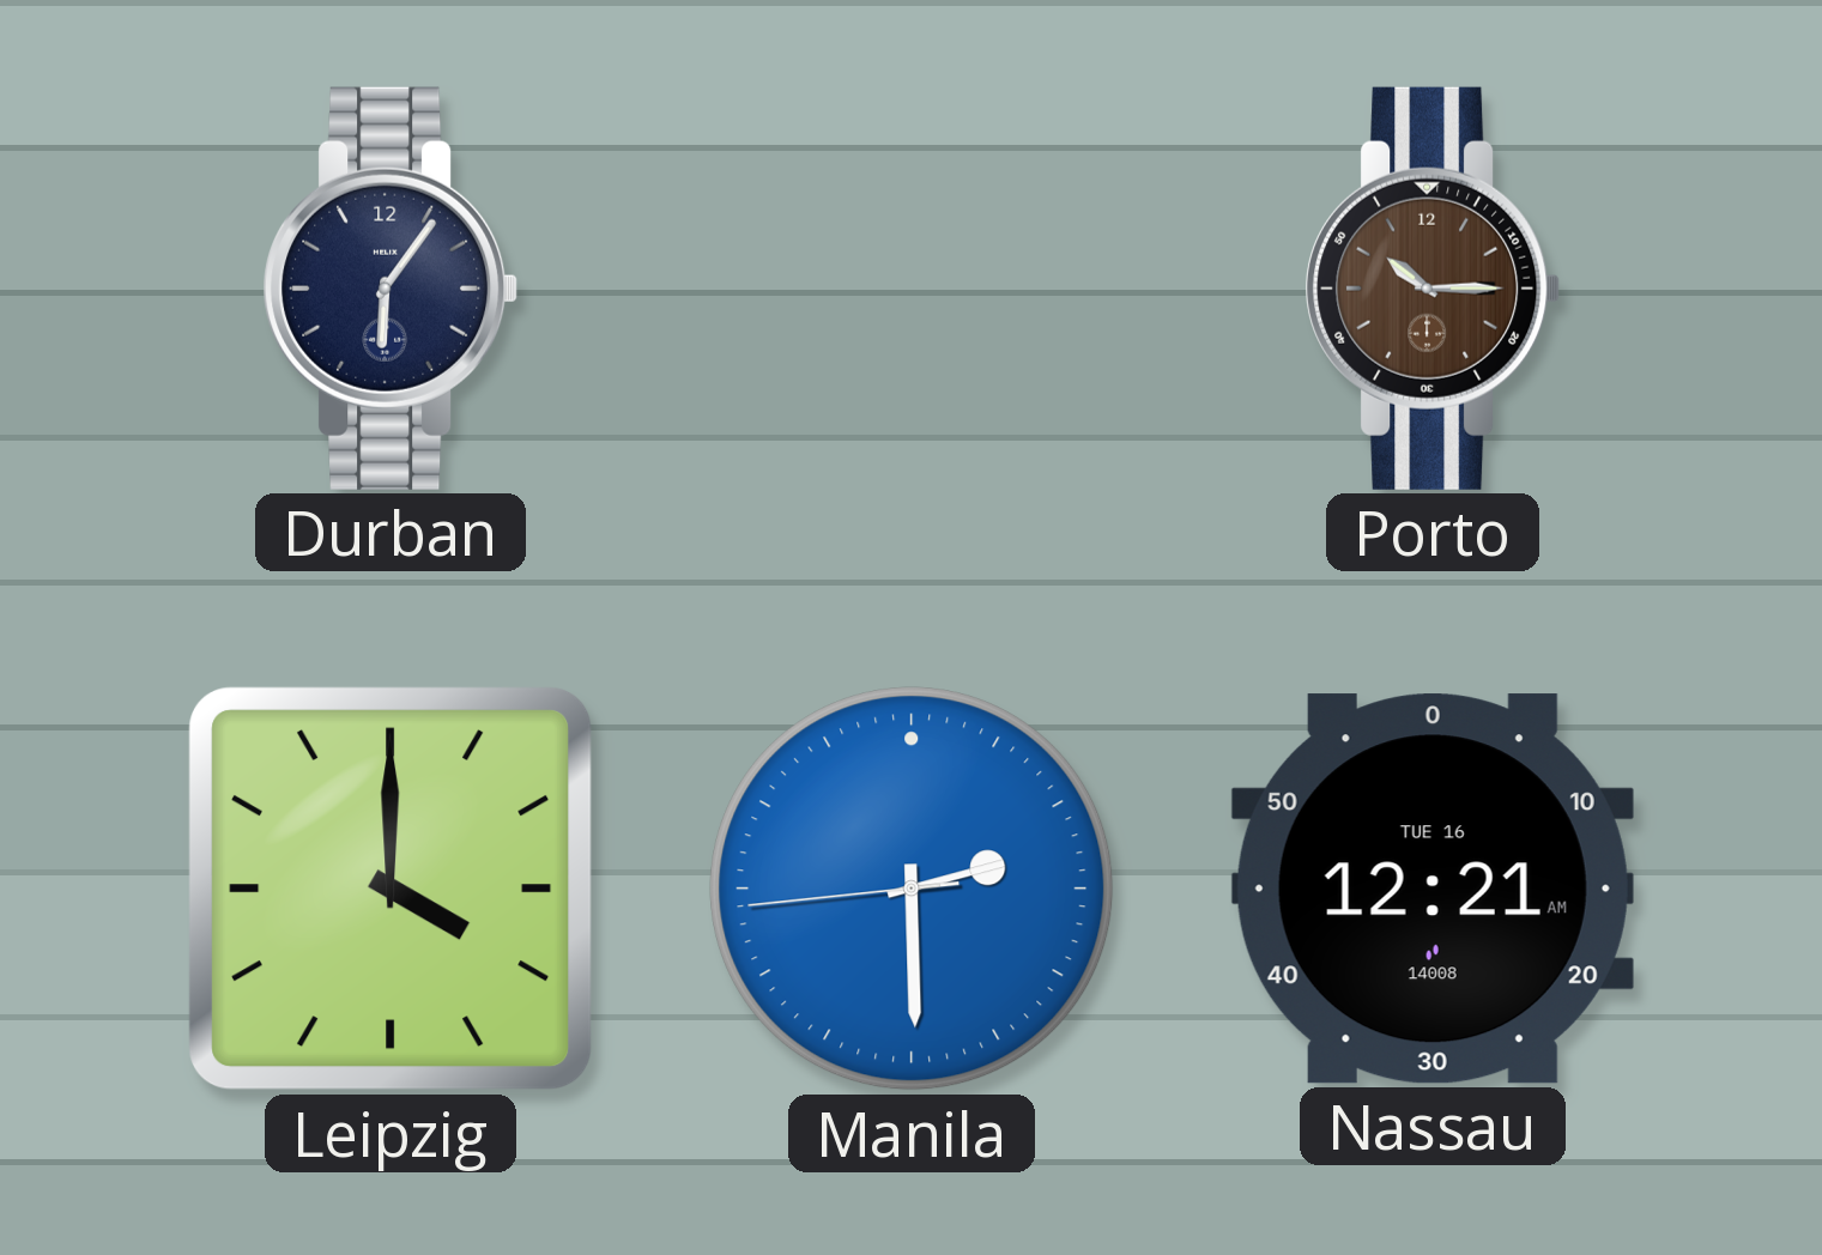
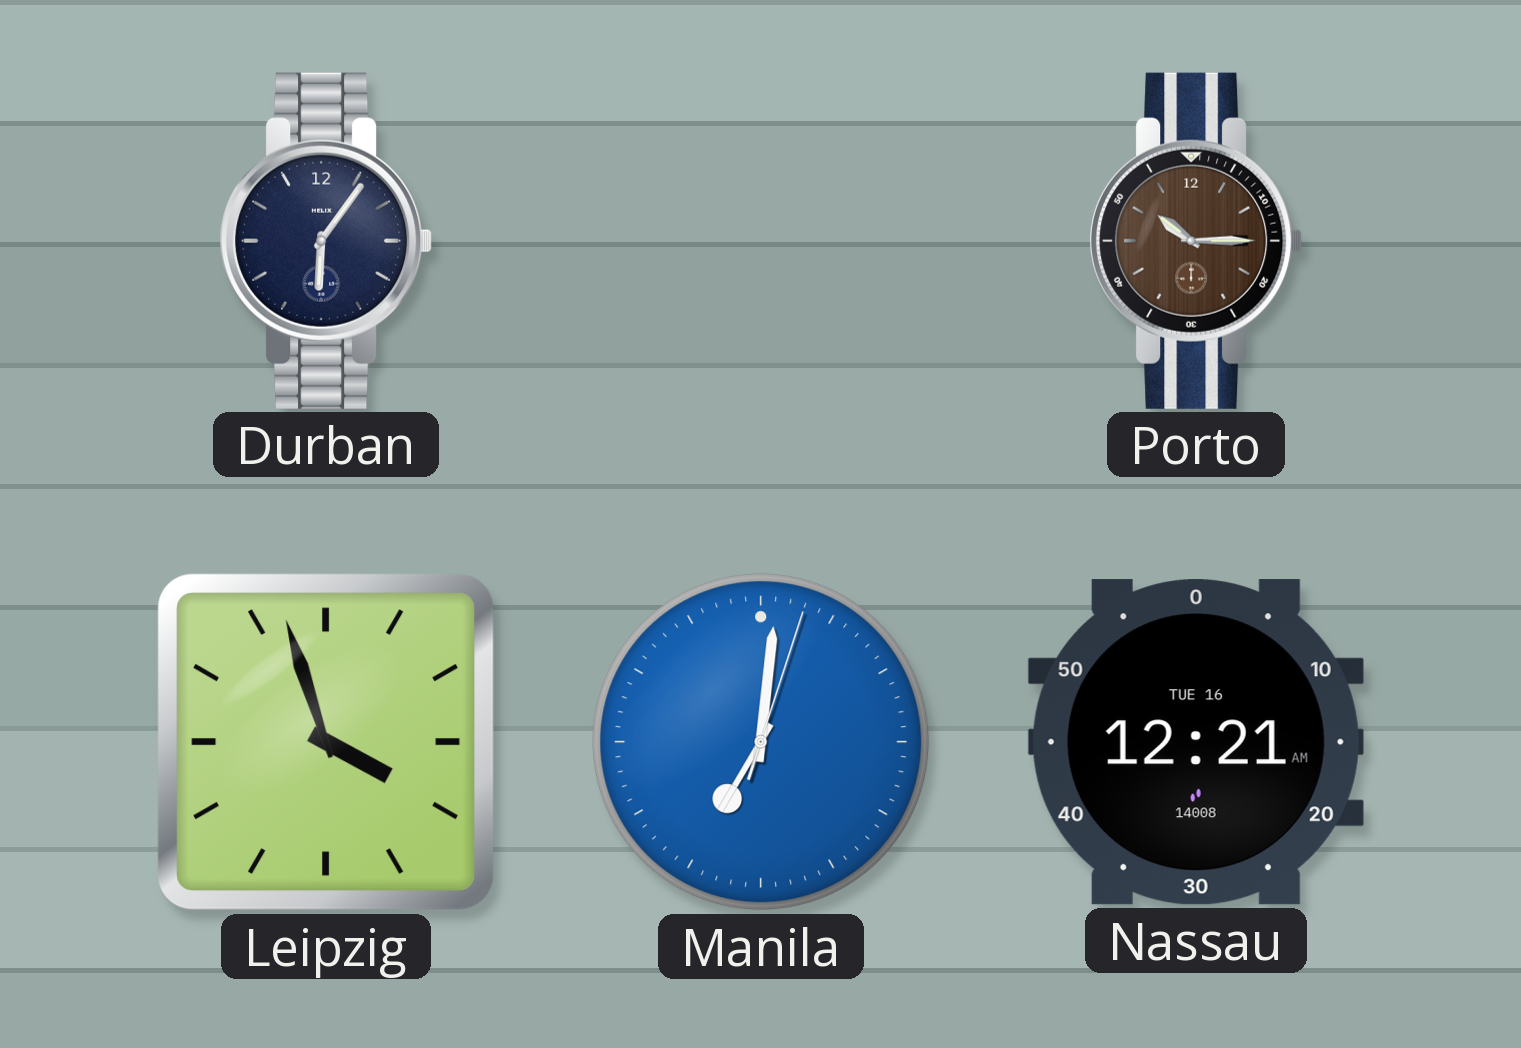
Leipzig: 4:00 -> 3:57
Manila: 2:29 -> 7:01
